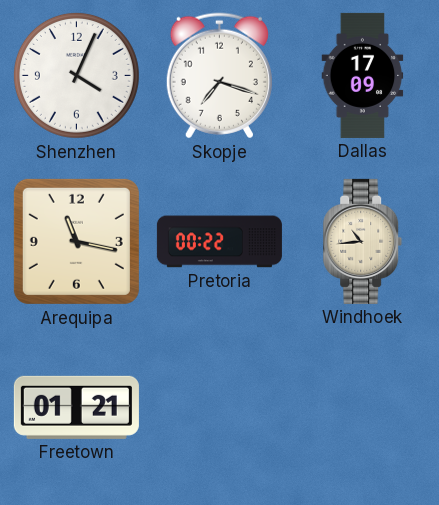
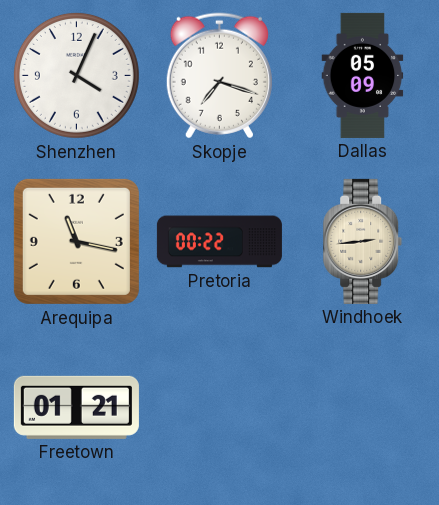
Dallas: 17:09 -> 05:09
Windhoek: 10:44 -> 2:44
